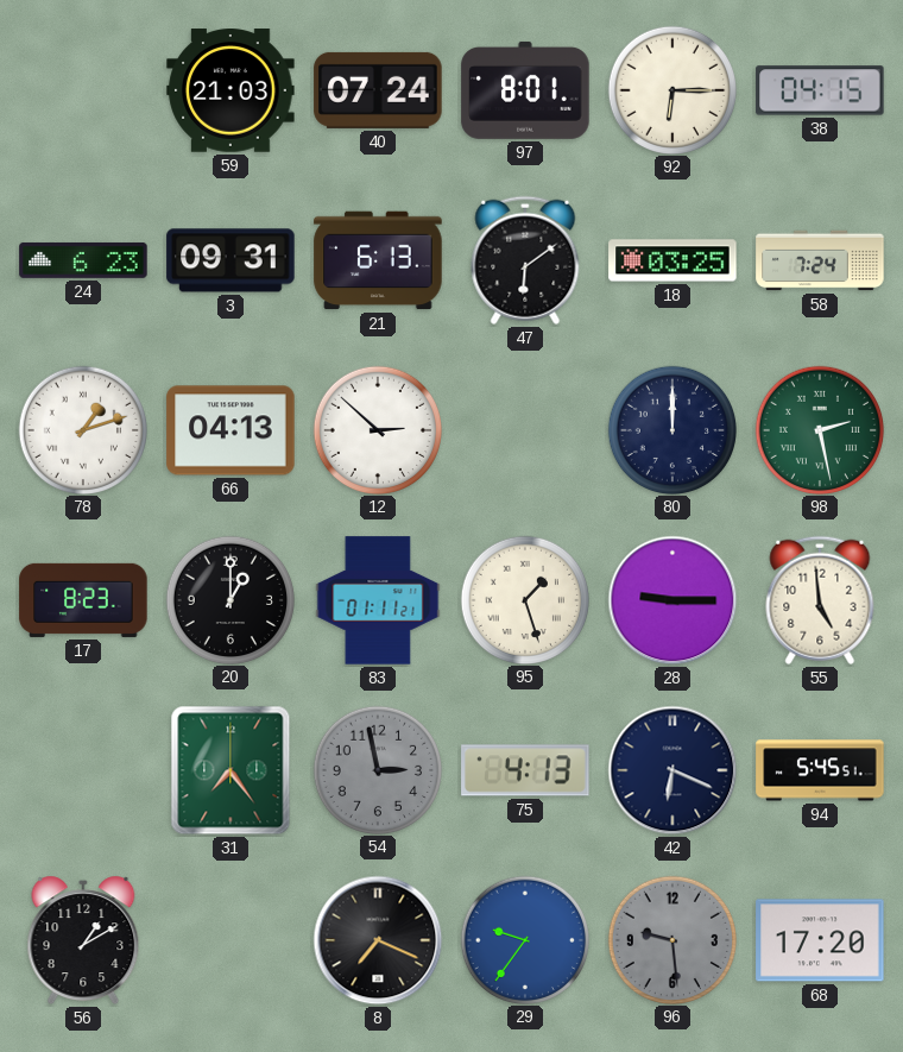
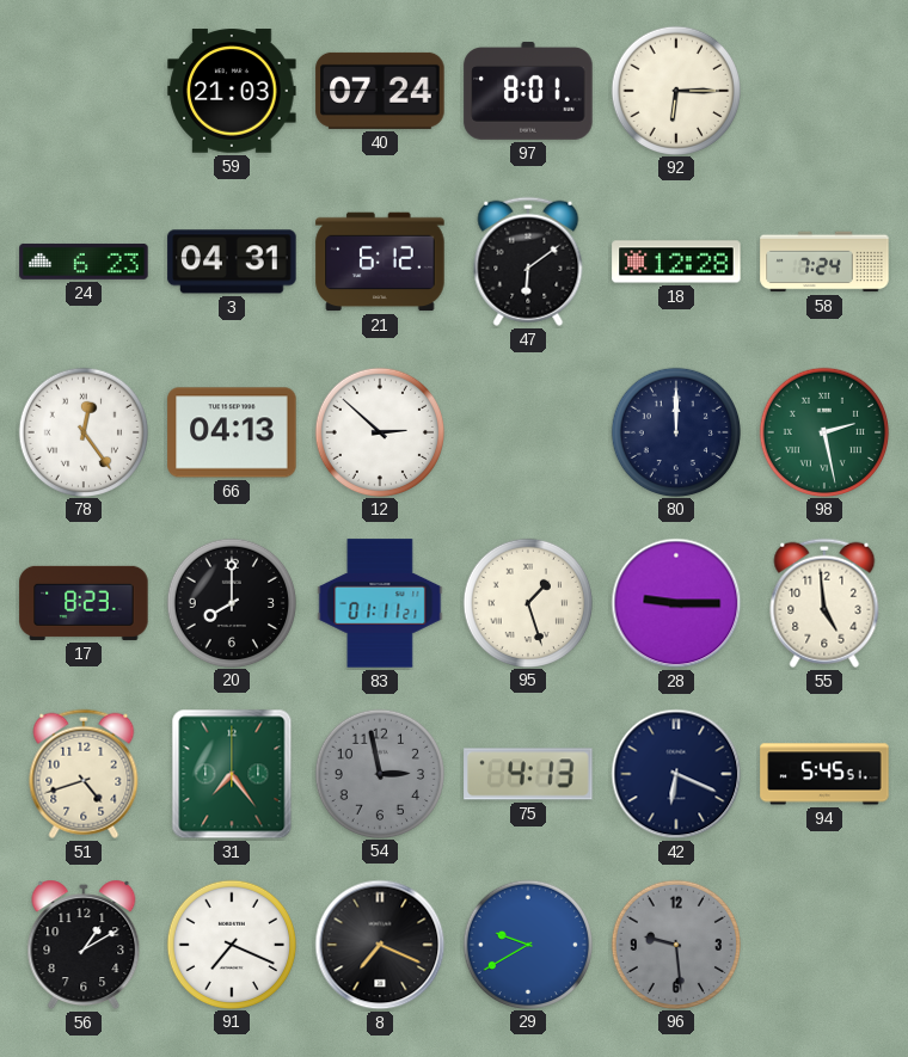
38: 04:15 -> none
3: 09:31 -> 04:31
21: 6:13 -> 6:12
18: 03:25 -> 12:28
78: 1:12 -> 12:24
20: 1:00 -> 8:00
51: none -> 4:42
91: none -> 7:19
29: 9:36 -> 9:40
68: 17:20 -> none
